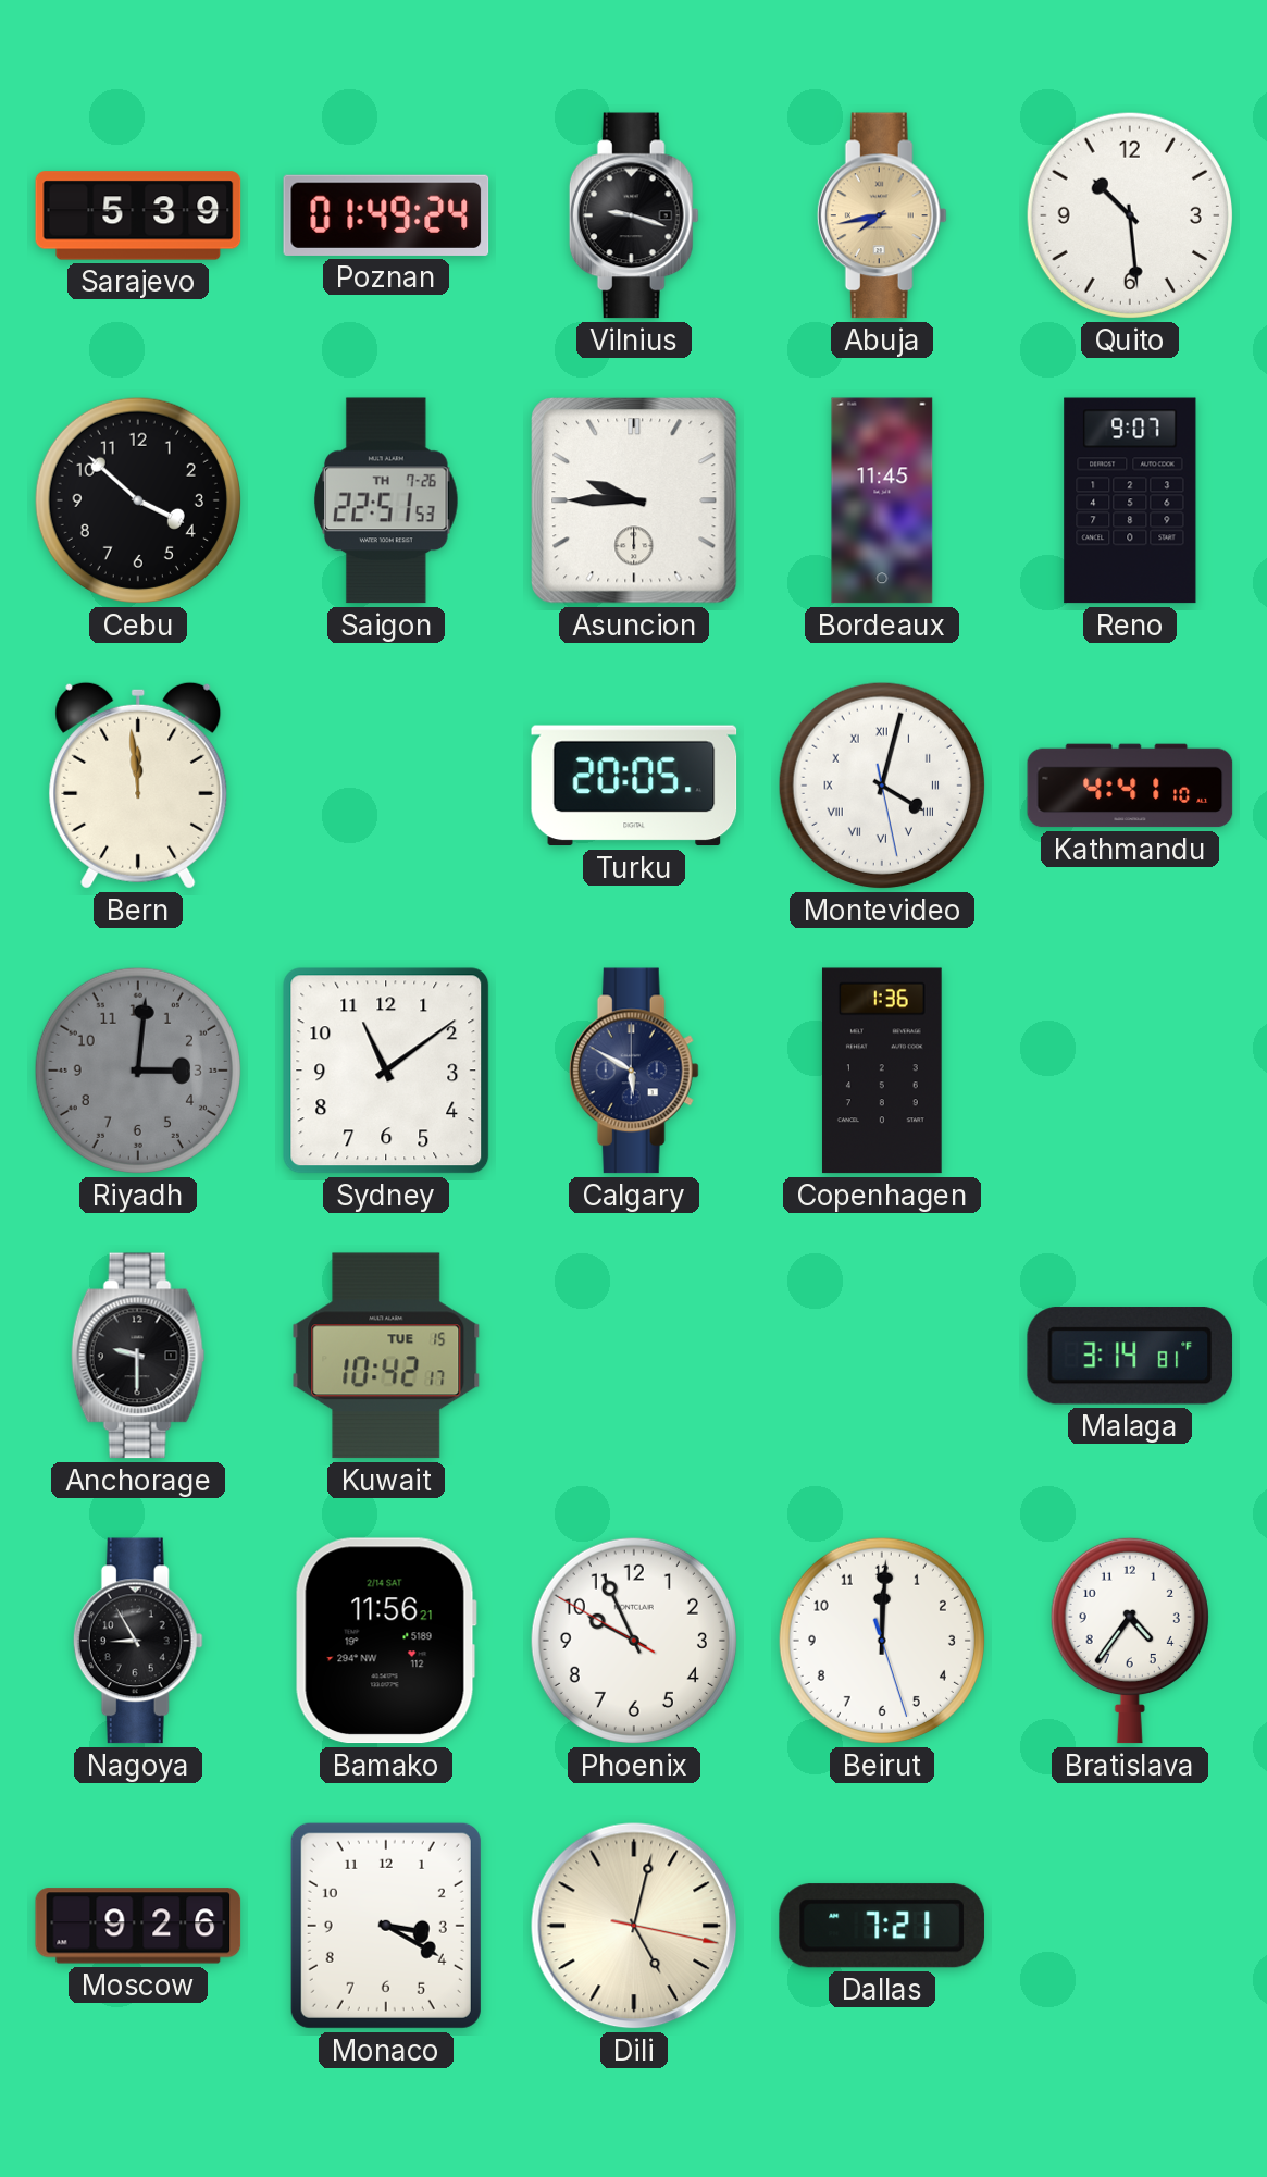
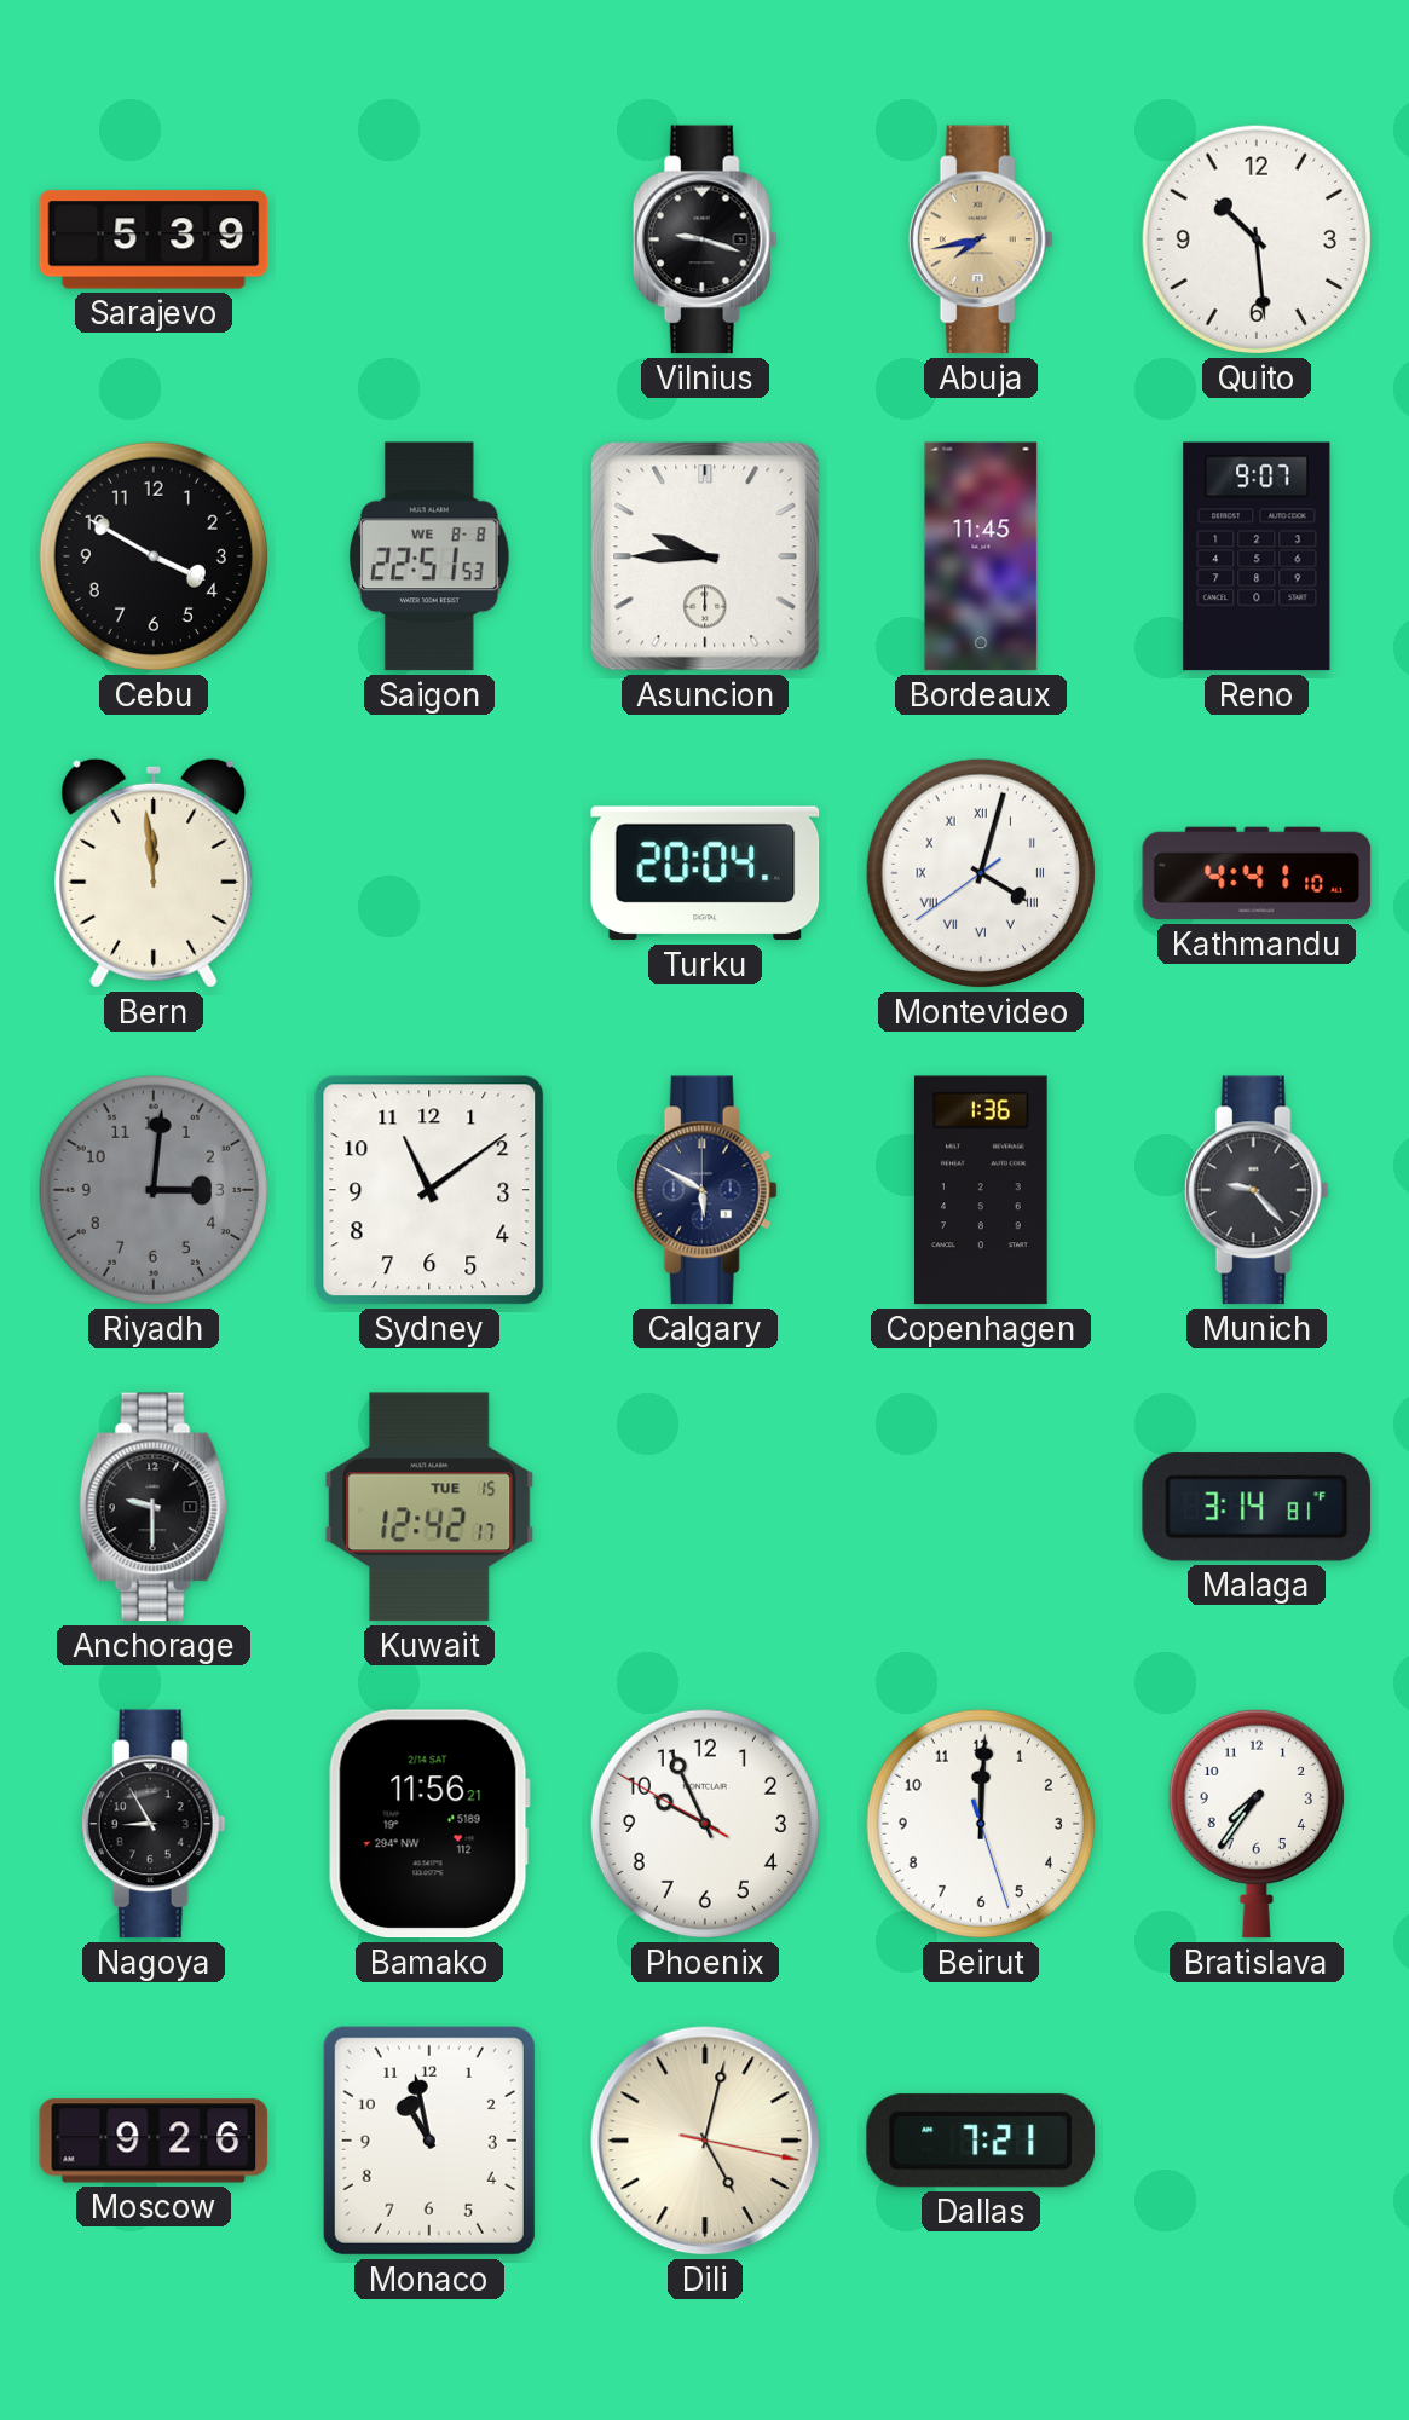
Poznan: 01:49 -> none
Cebu: 3:52 -> 3:50
Saigon date: TH 7-26 -> WE 8-8
Turku: 20:05 -> 20:04
Montevideo: 4:02:28 -> 4:02:39
Munich: none -> 9:23
Kuwait: 10:42 -> 12:42
Bratislava: 4:36 -> 7:36
Monaco: 3:20 -> 10:58
